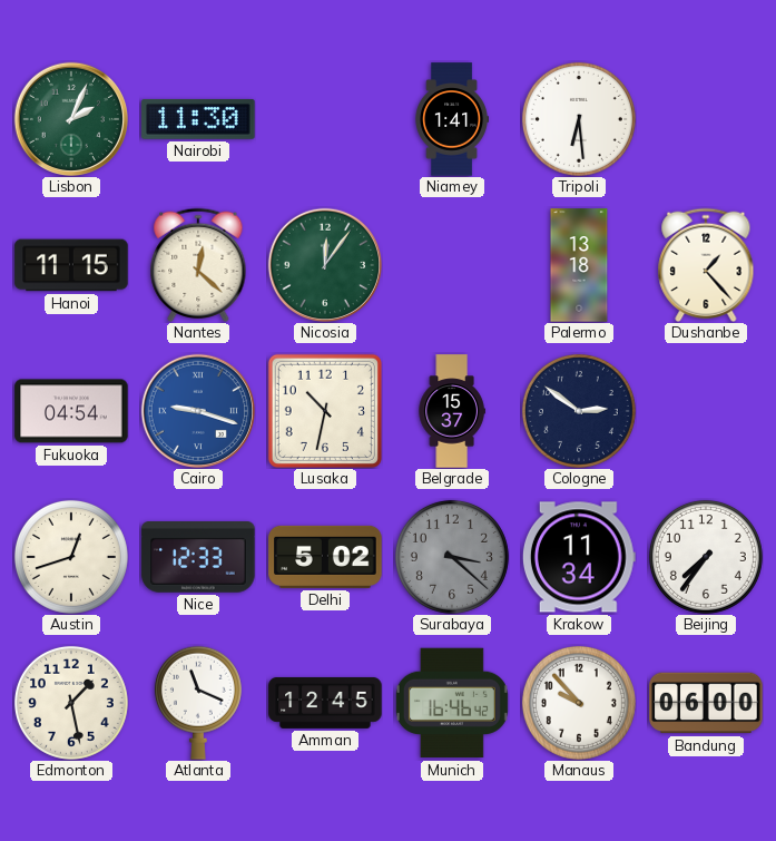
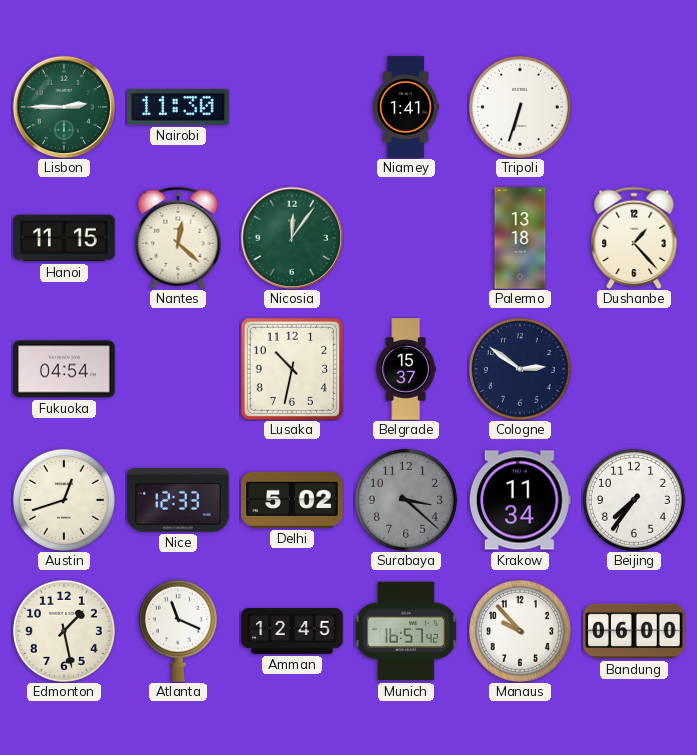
Lisbon: 2:04 -> 2:45
Tripoli: 6:29 -> 6:33
Cairo: 9:18 -> none
Munich: 16:46 -> 16:57
